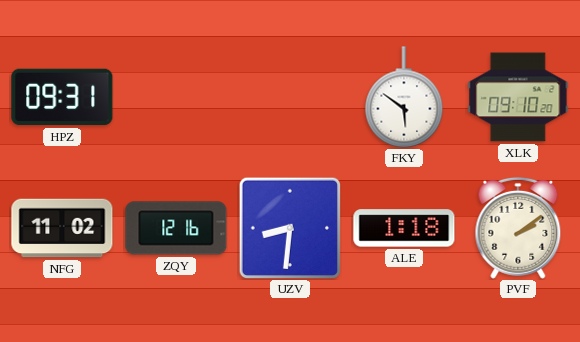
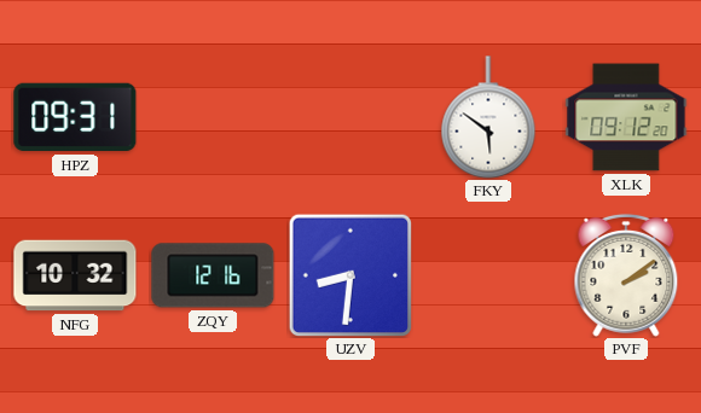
XLK: 09:10 -> 09:12
NFG: 11:02 -> 10:32
ALE: 1:18 -> none
